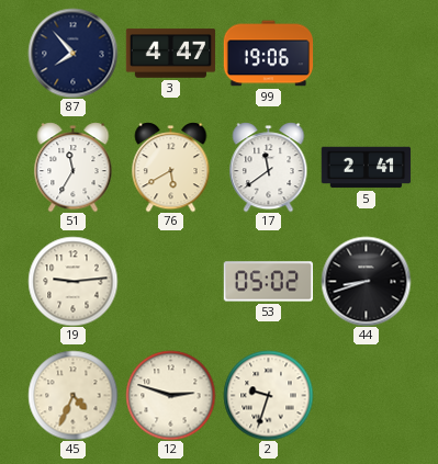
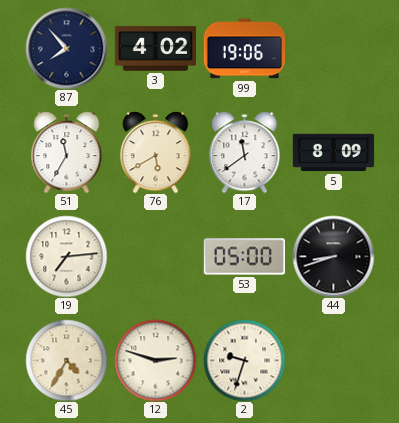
3: 4:47 -> 4:02
5: 2:41 -> 8:09
19: 9:14 -> 7:14
53: 05:02 -> 05:00
45: 4:34 -> 4:35
